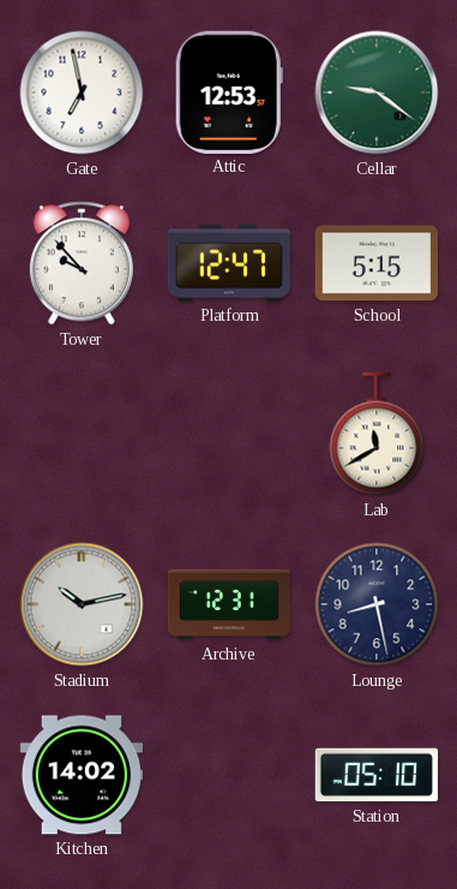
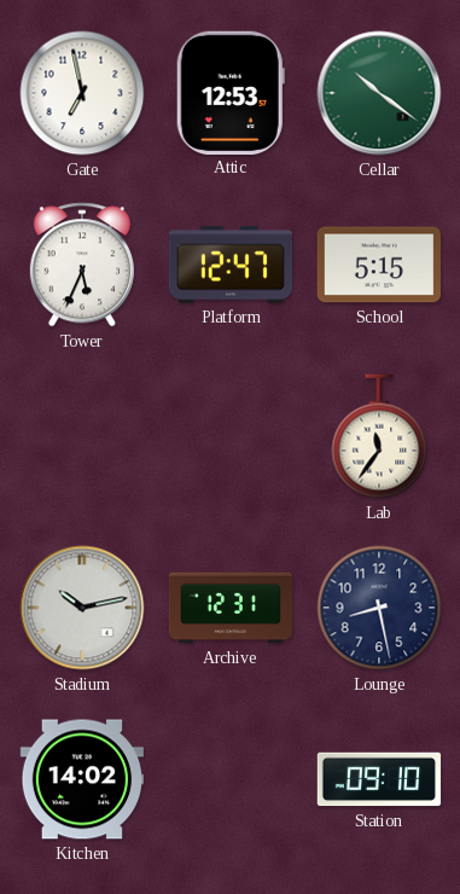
Cellar: 9:21 -> 10:21
Tower: 9:53 -> 5:34
Lab: 11:40 -> 11:36
Station: 05:10 -> 09:10
